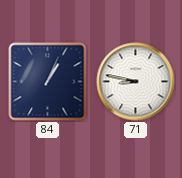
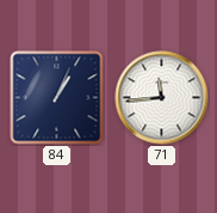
71: 8:47 -> 11:44
